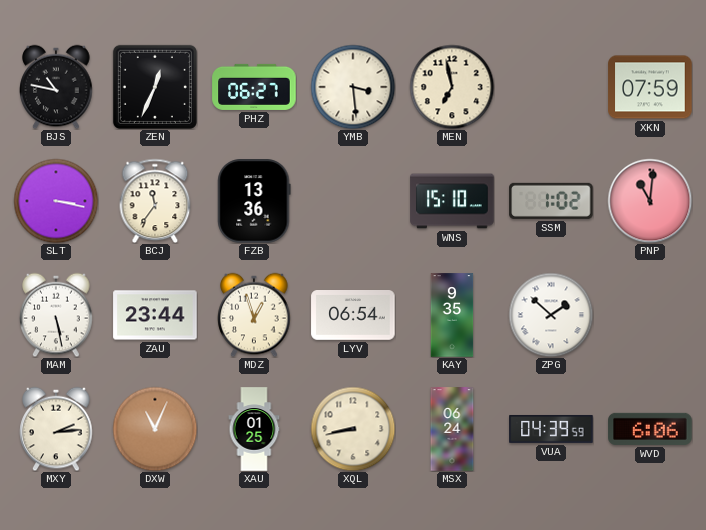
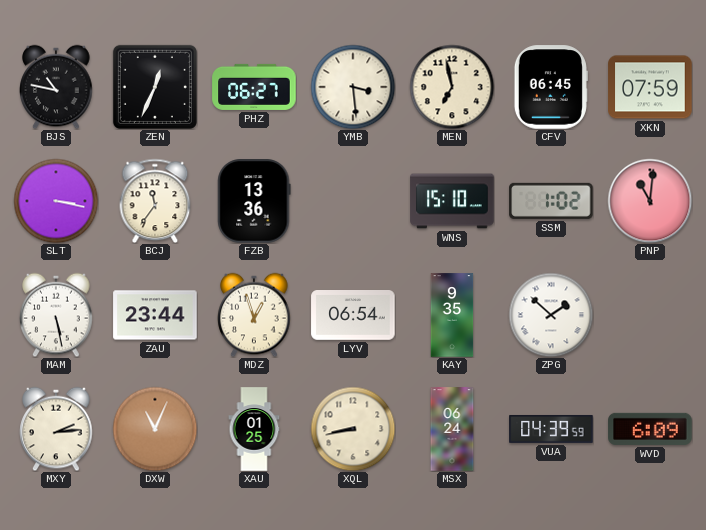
CFV: none -> 06:45
WVD: 6:06 -> 6:09
